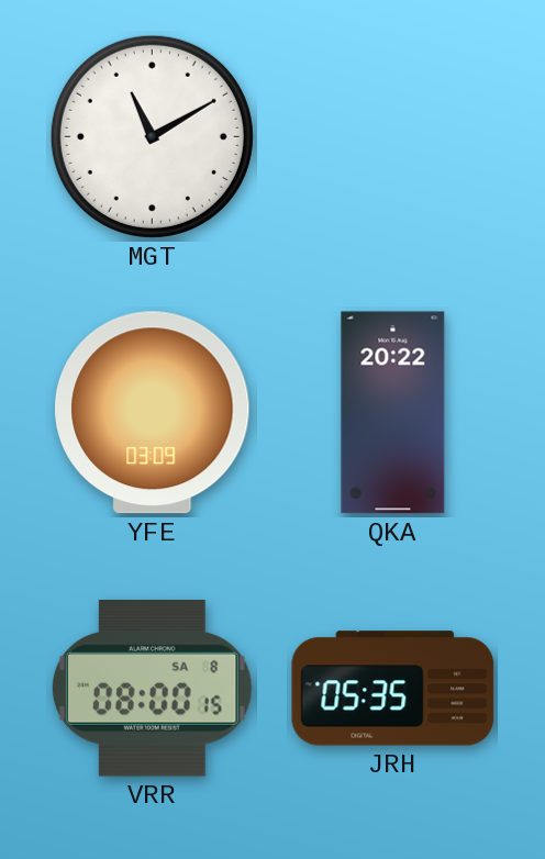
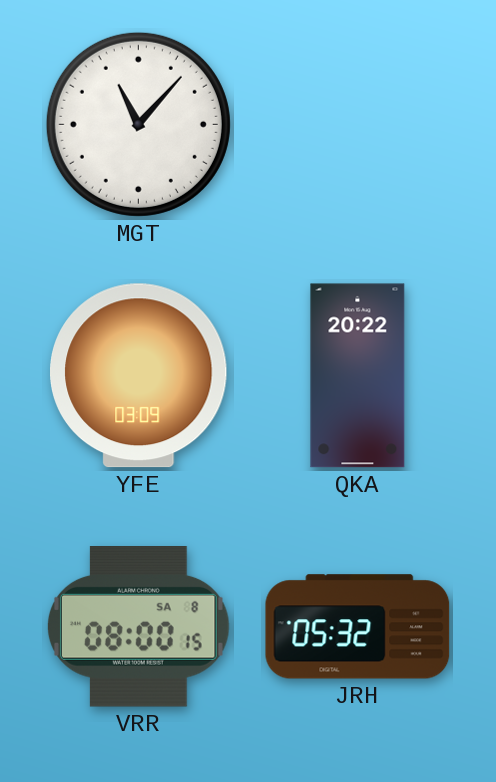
MGT: 11:10 -> 11:07
JRH: 05:35 -> 05:32
